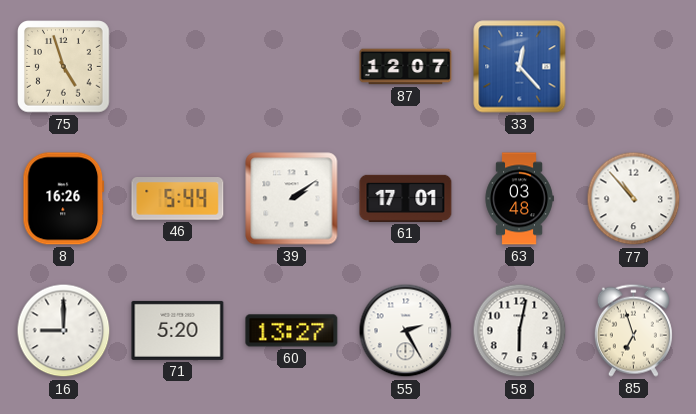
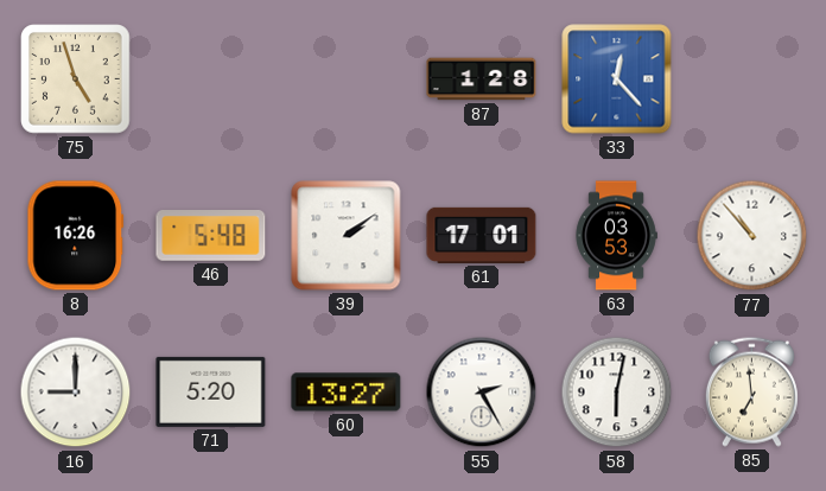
87: 12:07 -> 1:28
46: 5:44 -> 5:48
63: 03:48 -> 03:53
85: 6:57 -> 6:59
